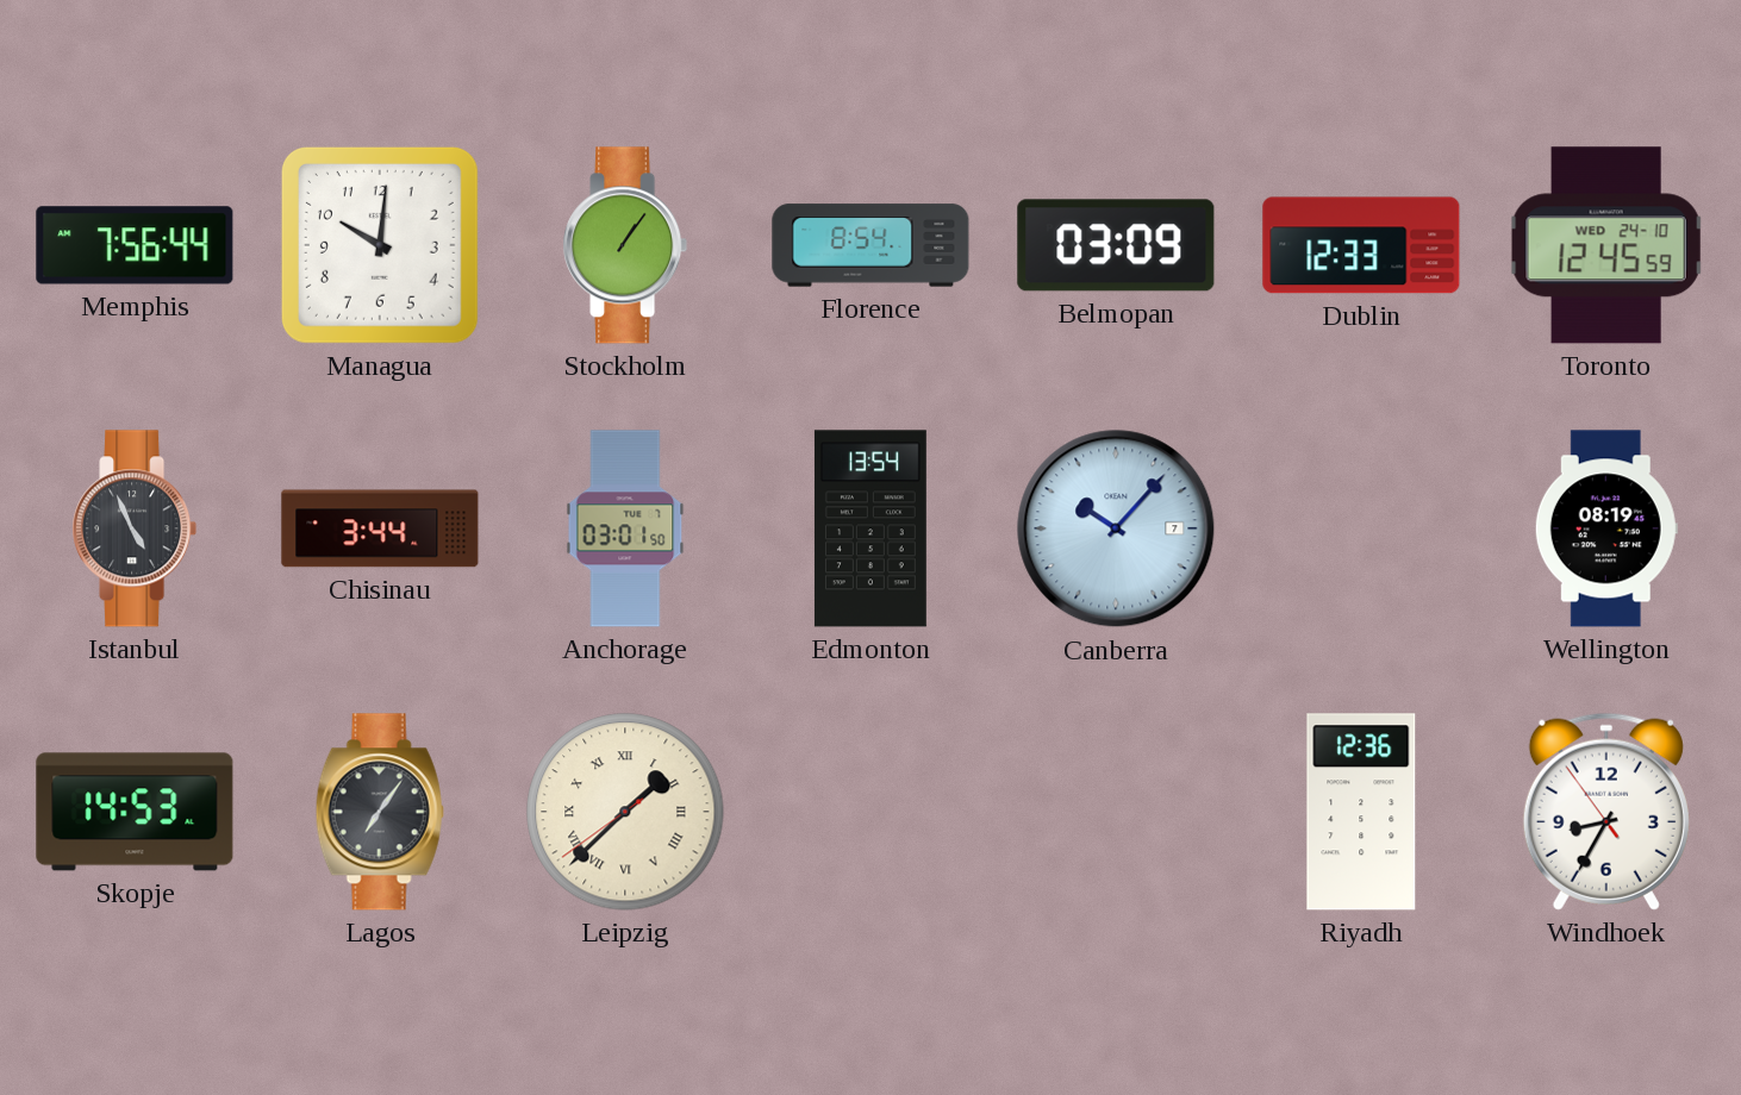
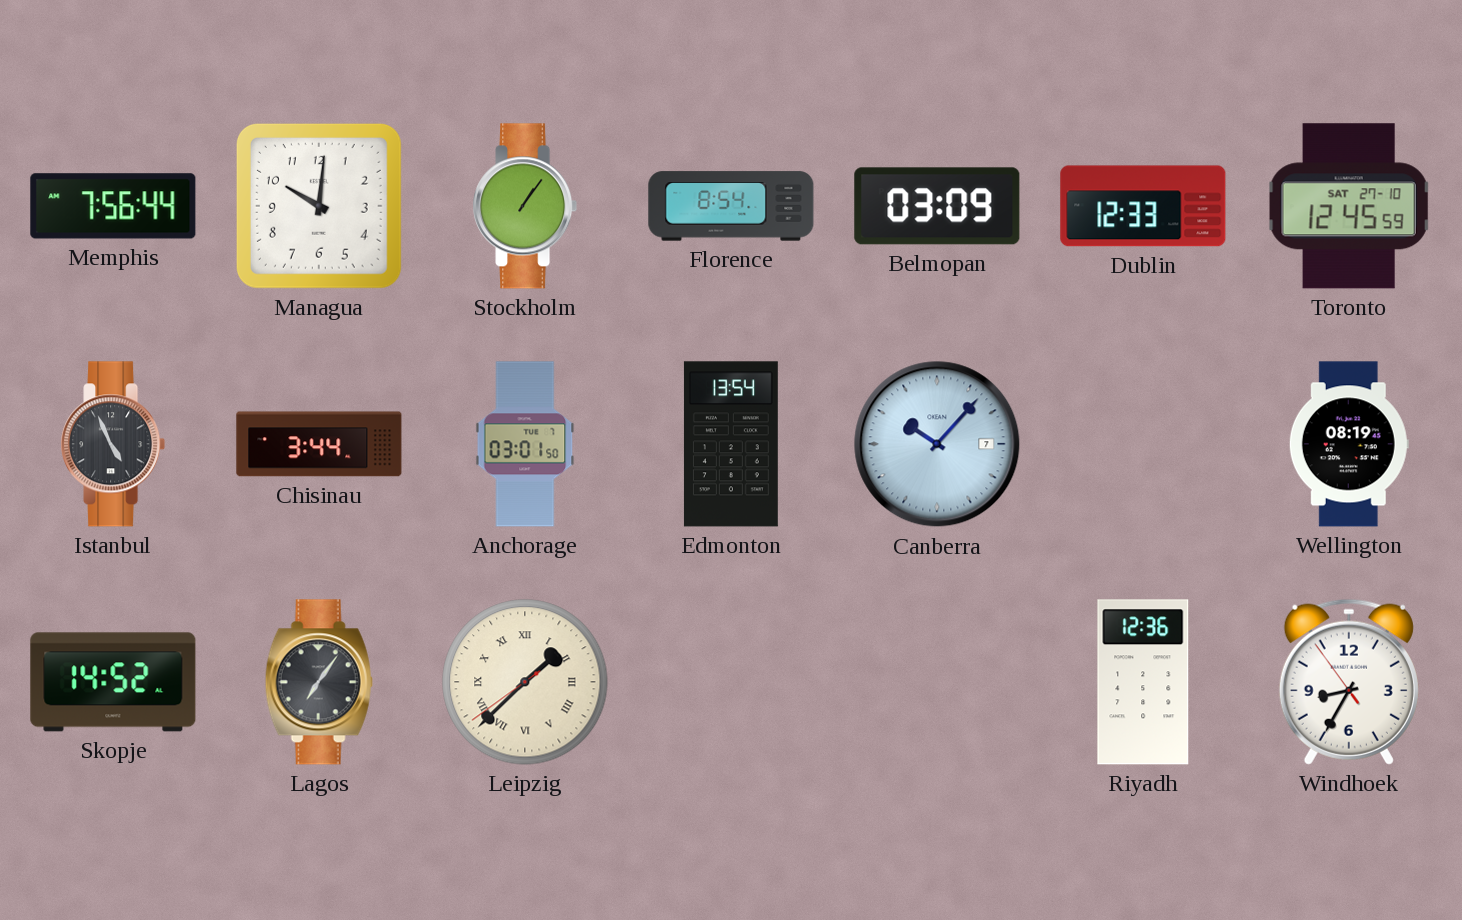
Toronto date: WED 24-10 -> SAT 27-10
Skopje: 14:53 -> 14:52
